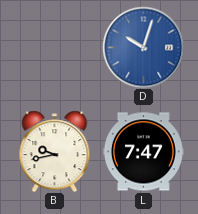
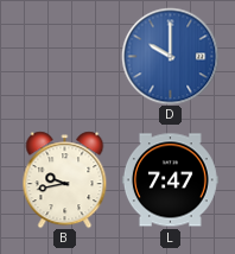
D: 10:03 -> 10:00
